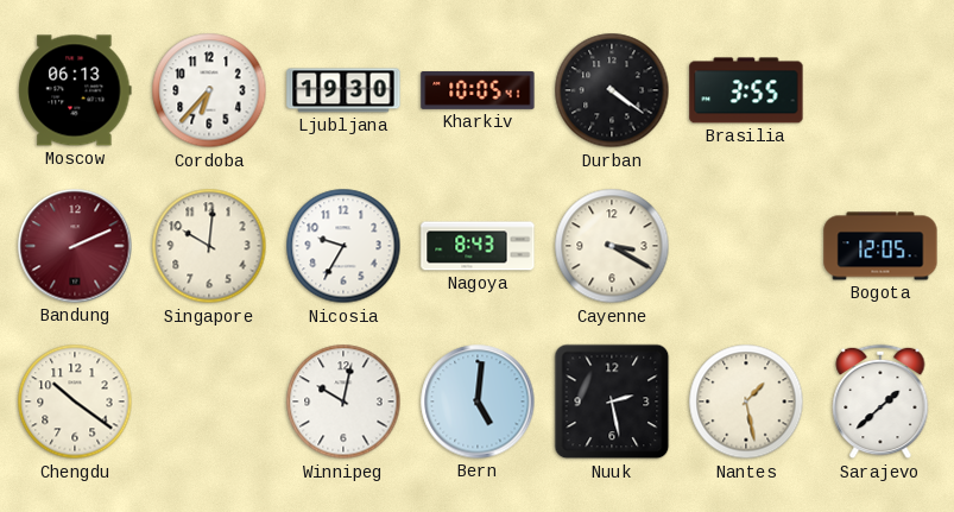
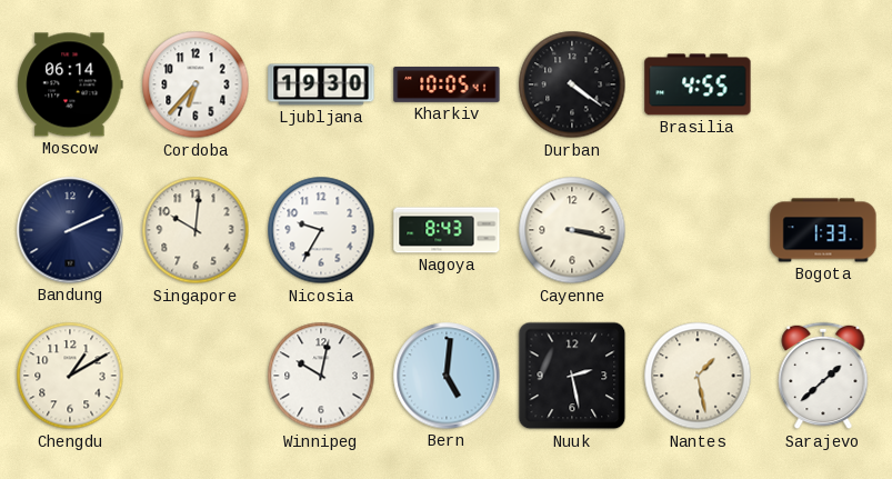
Moscow: 06:13 -> 06:14
Brasilia: 3:55 -> 4:55
Bandung dial: burgundy -> navy
Cayenne: 3:20 -> 3:17
Bogota: 12:05 -> 1:33
Chengdu: 10:21 -> 1:10
